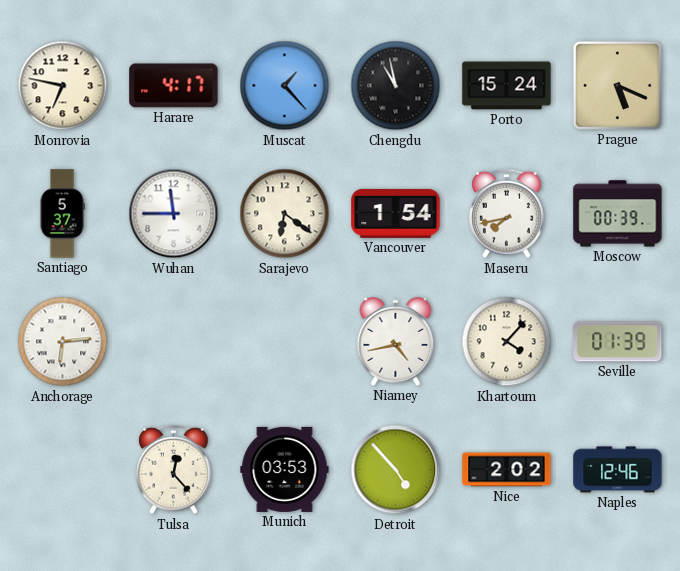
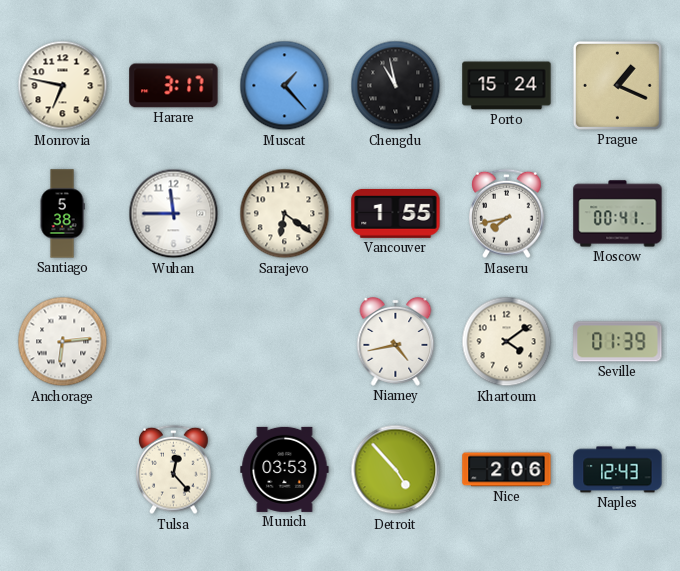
Harare: 4:17 -> 3:17
Prague: 5:19 -> 1:19
Santiago: 5:37 -> 5:38
Vancouver: 1:54 -> 1:55
Moscow: 00:39 -> 00:41
Khartoum: 4:07 -> 4:09
Nice: 2:02 -> 2:06
Naples: 12:46 -> 12:43
